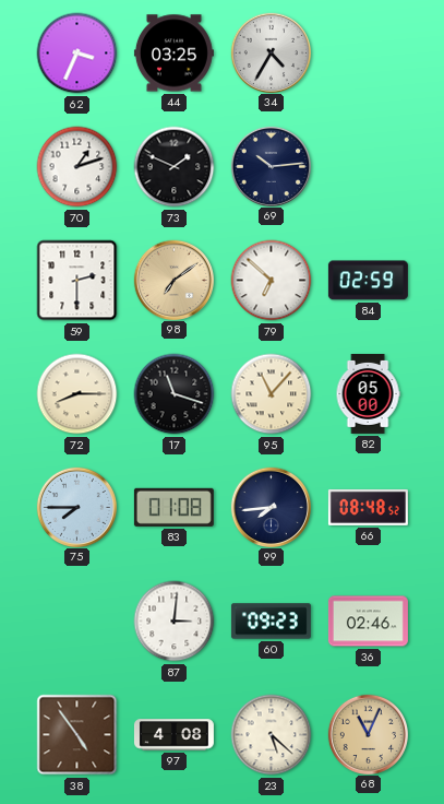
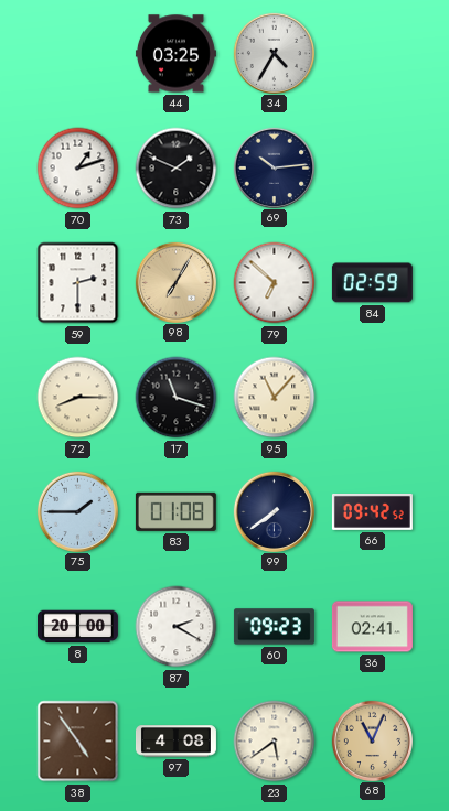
62: 3:34 -> none
98: 7:09 -> 7:05
82: 05:00 -> none
75: 7:45 -> 1:45
99: 7:44 -> 7:39
66: 08:48 -> 09:42
8: none -> 20:00
87: 3:01 -> 2:20
36: 02:46 -> 02:41
23: 5:22 -> 5:39
